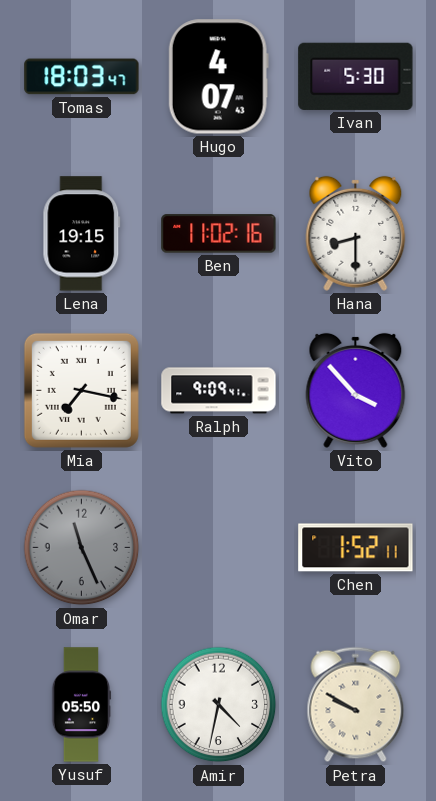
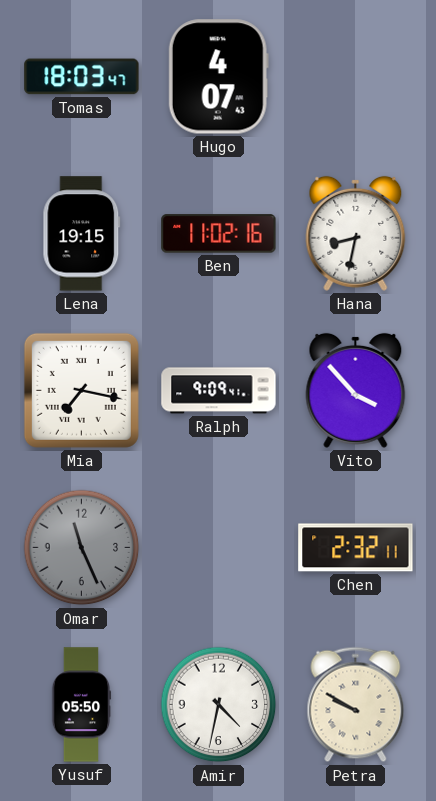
Ivan: 5:30 -> none
Hana: 8:30 -> 8:32
Chen: 1:52 -> 2:32
